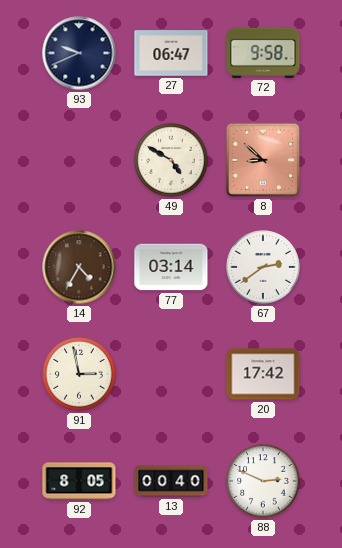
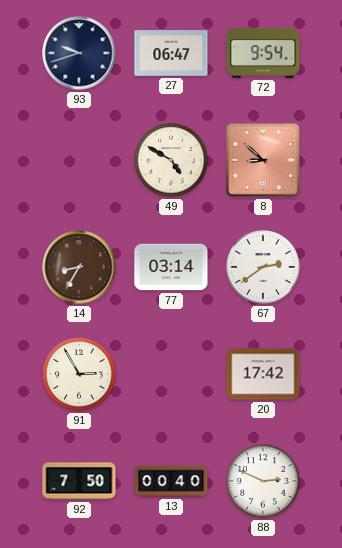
93: 9:41 -> 9:42
72: 9:58 -> 9:54
14: 4:35 -> 8:35
91: 2:58 -> 2:55
92: 8:05 -> 7:50
